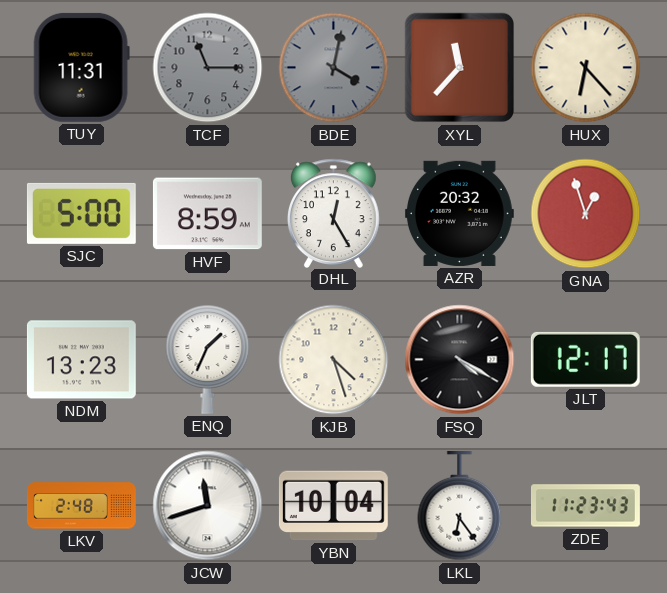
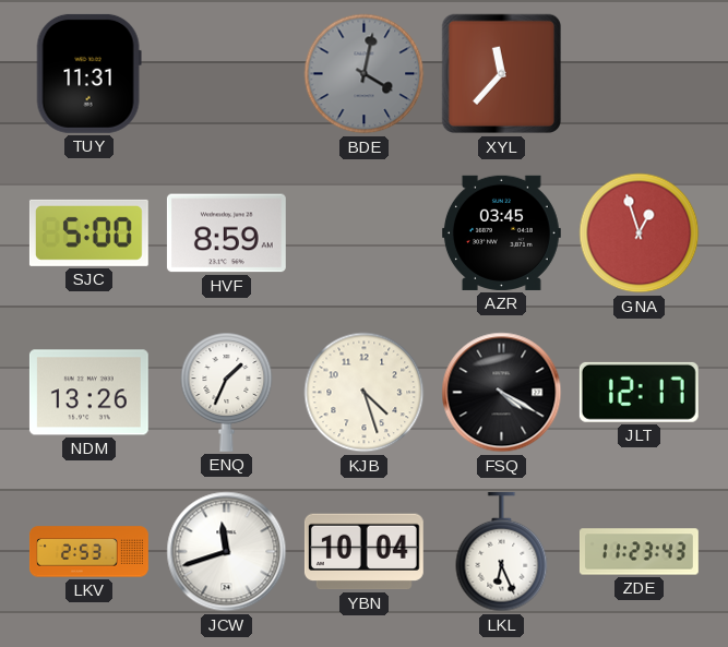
TCF: 11:15 -> none
HUX: 6:23 -> none
DHL: 12:25 -> none
AZR: 20:32 -> 03:45
NDM: 13:23 -> 13:26
LKV: 2:48 -> 2:53
LKL: 6:24 -> 6:26
